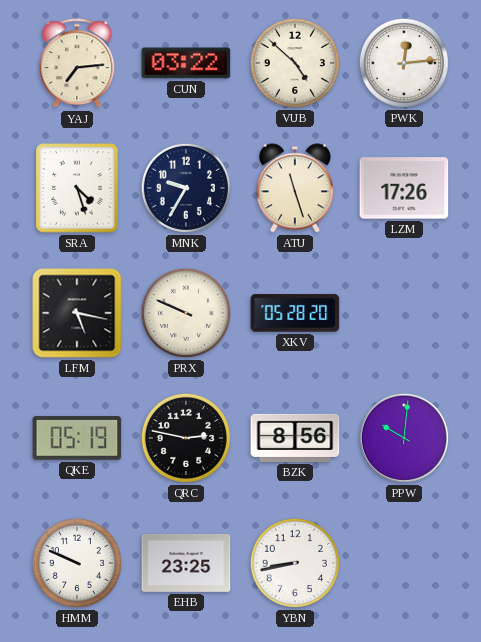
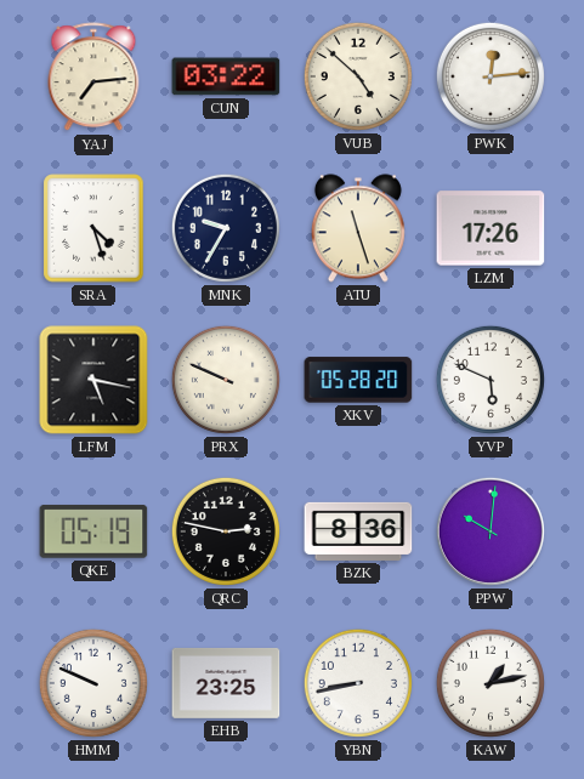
YVP: none -> 5:49
BZK: 8:56 -> 8:36
KAW: none -> 1:13
